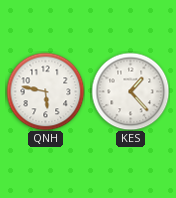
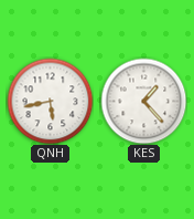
QNH: 5:47 -> 5:43
